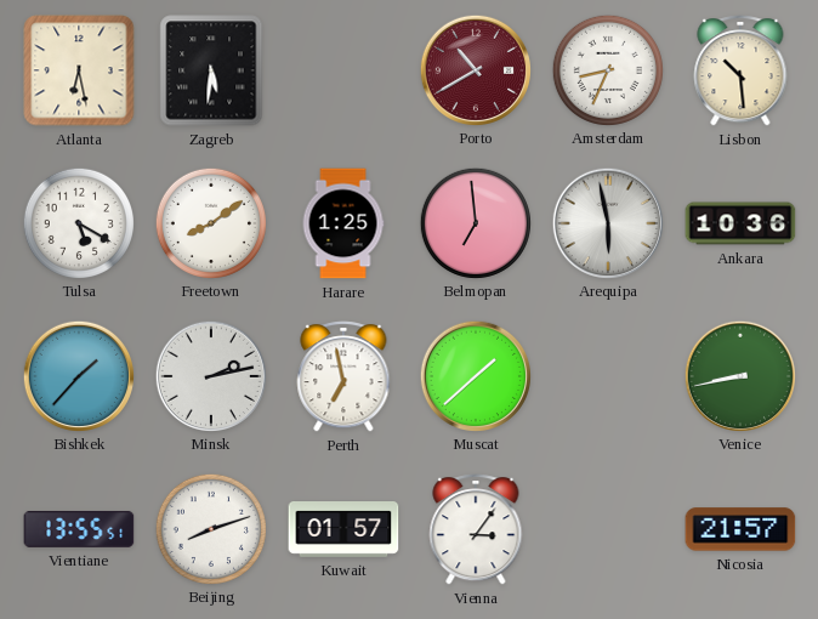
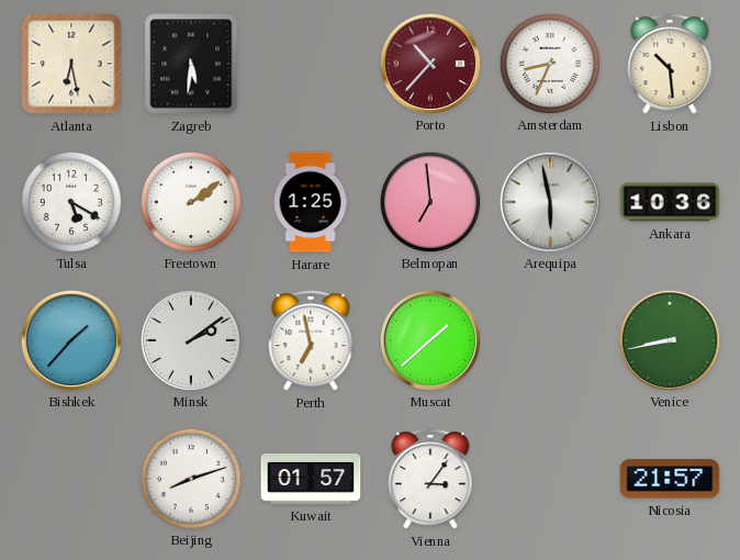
Porto: 10:40 -> 10:37
Freetown: 8:09 -> 2:09
Minsk: 2:13 -> 2:09
Vientiane: 13:55 -> none
